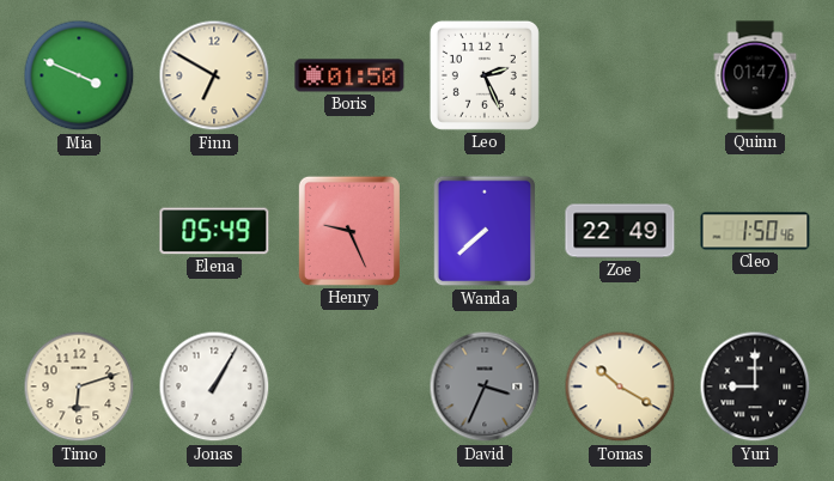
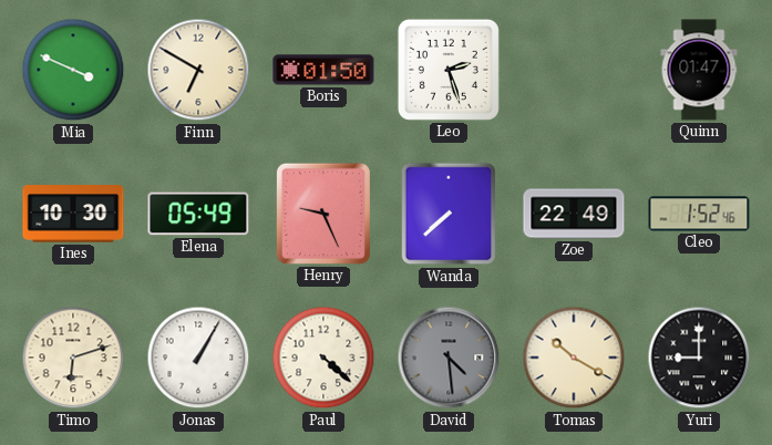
Leo: 2:26 -> 2:27
Ines: none -> 10:30
Cleo: 1:50 -> 1:52
Paul: none -> 4:22
David: 3:34 -> 4:29
